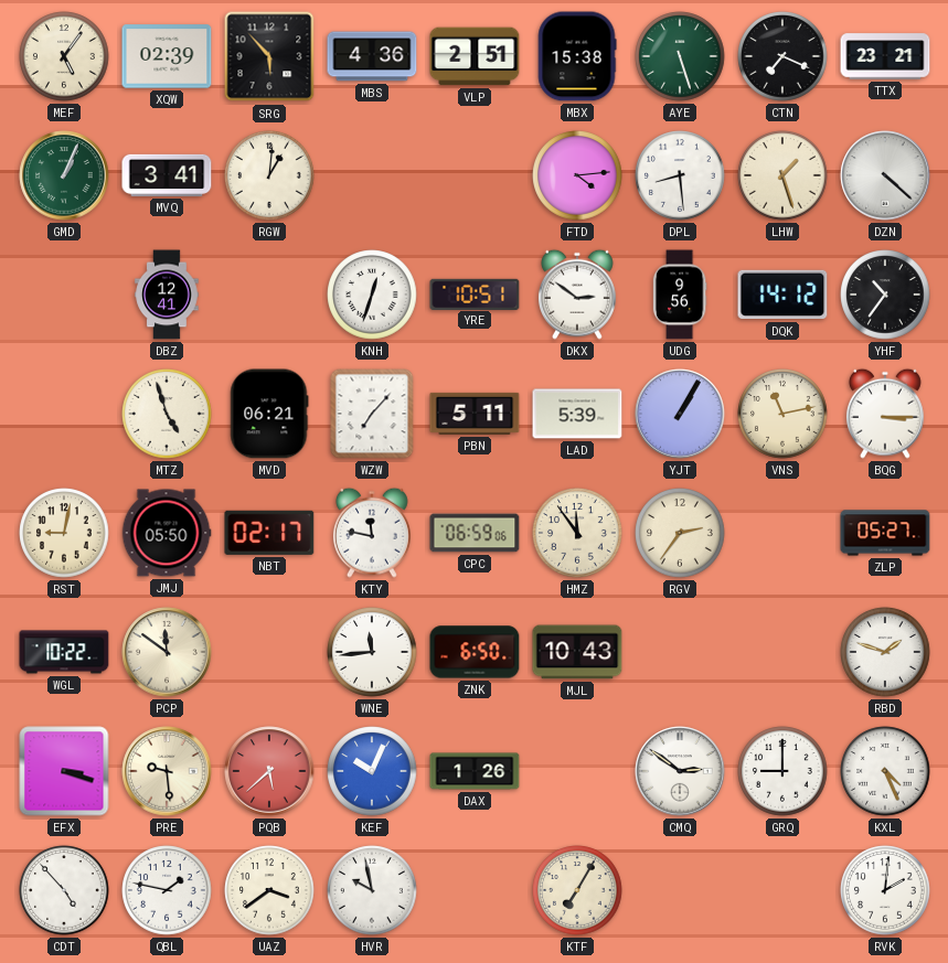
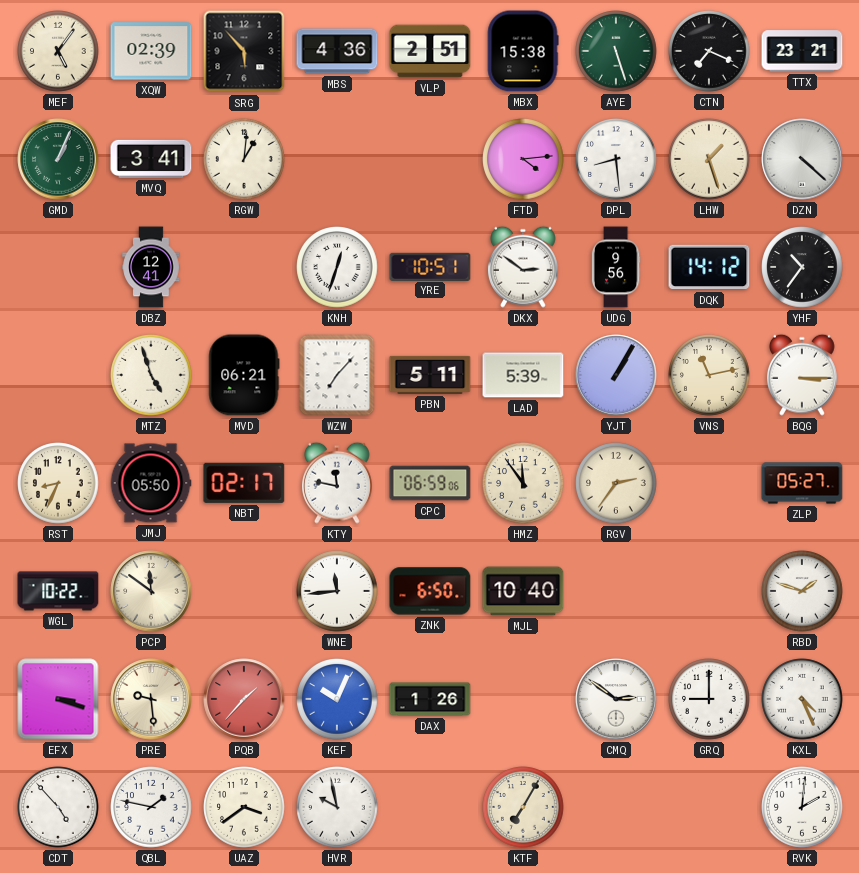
RST: 9:02 -> 8:34
MJL: 10:43 -> 10:40
PQB: 5:38 -> 1:37
